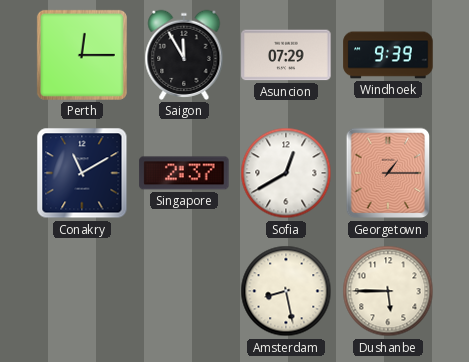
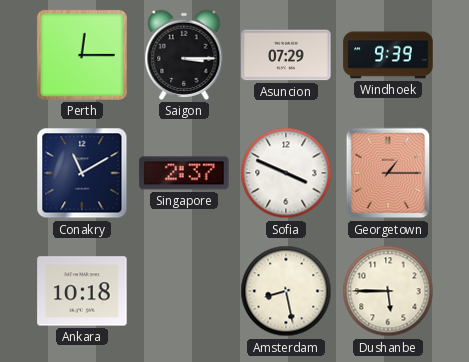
Saigon: 11:55 -> 3:15
Sofia: 12:40 -> 3:49
Ankara: none -> 10:18
